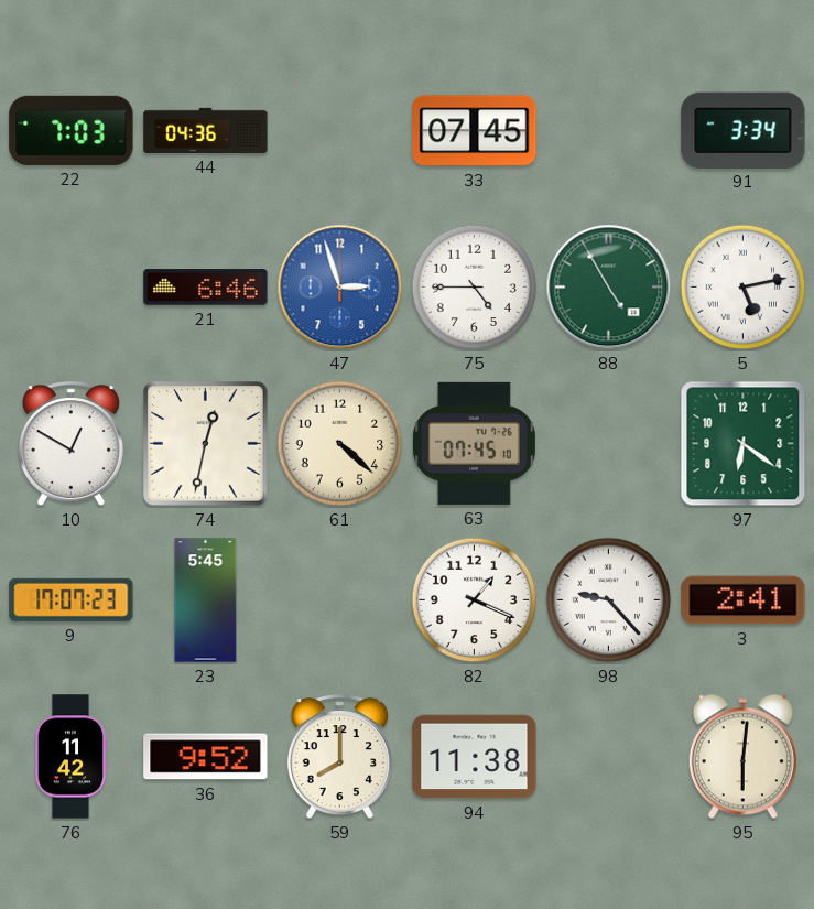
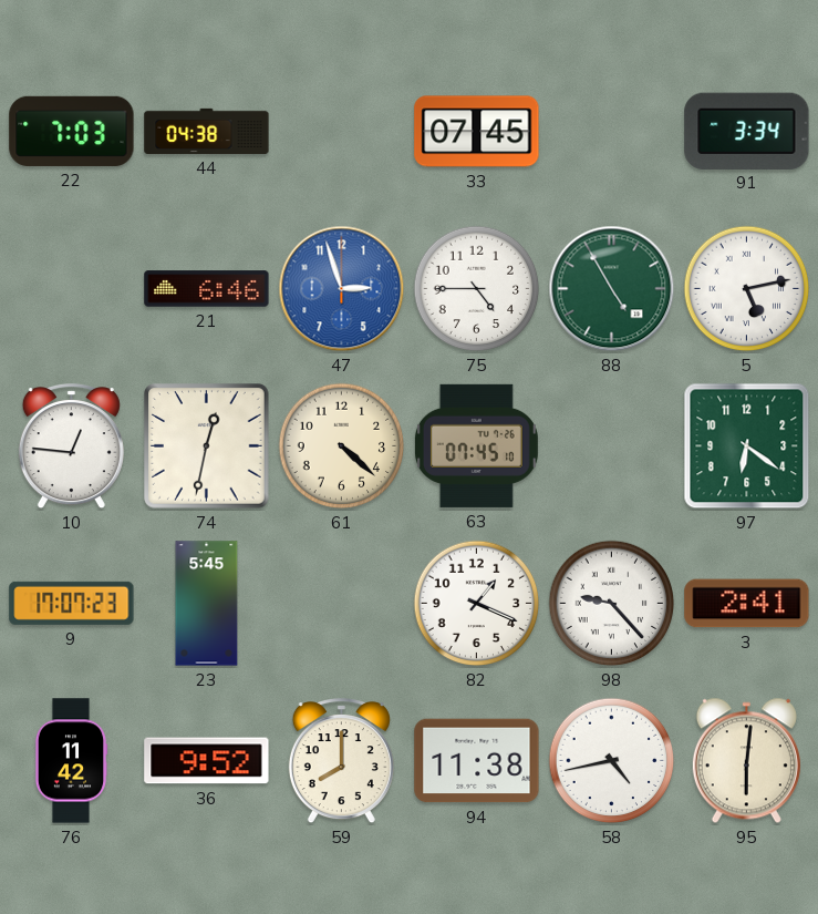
44: 04:36 -> 04:38
10: 12:50 -> 12:46
58: none -> 4:43
